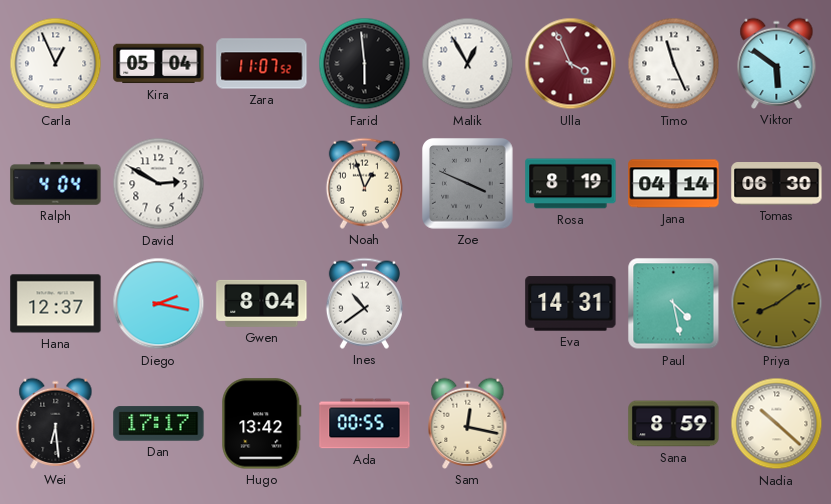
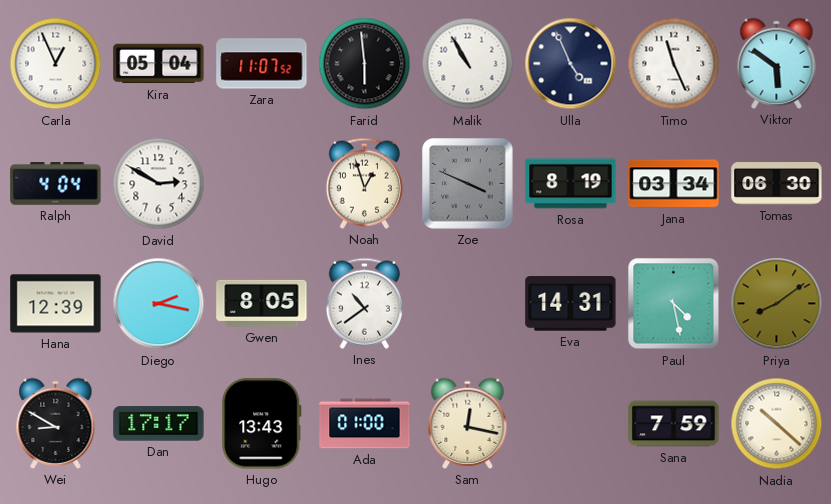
Malik: 12:55 -> 10:55
Ulla: 3:56 -> 4:56
Ulla dial: burgundy -> navy
Jana: 04:14 -> 03:34
Hana: 12:37 -> 12:39
Gwen: 8:04 -> 8:05
Wei: 6:29 -> 8:50
Hugo: 13:42 -> 13:43
Ada: 00:55 -> 01:00
Sana: 8:59 -> 7:59
